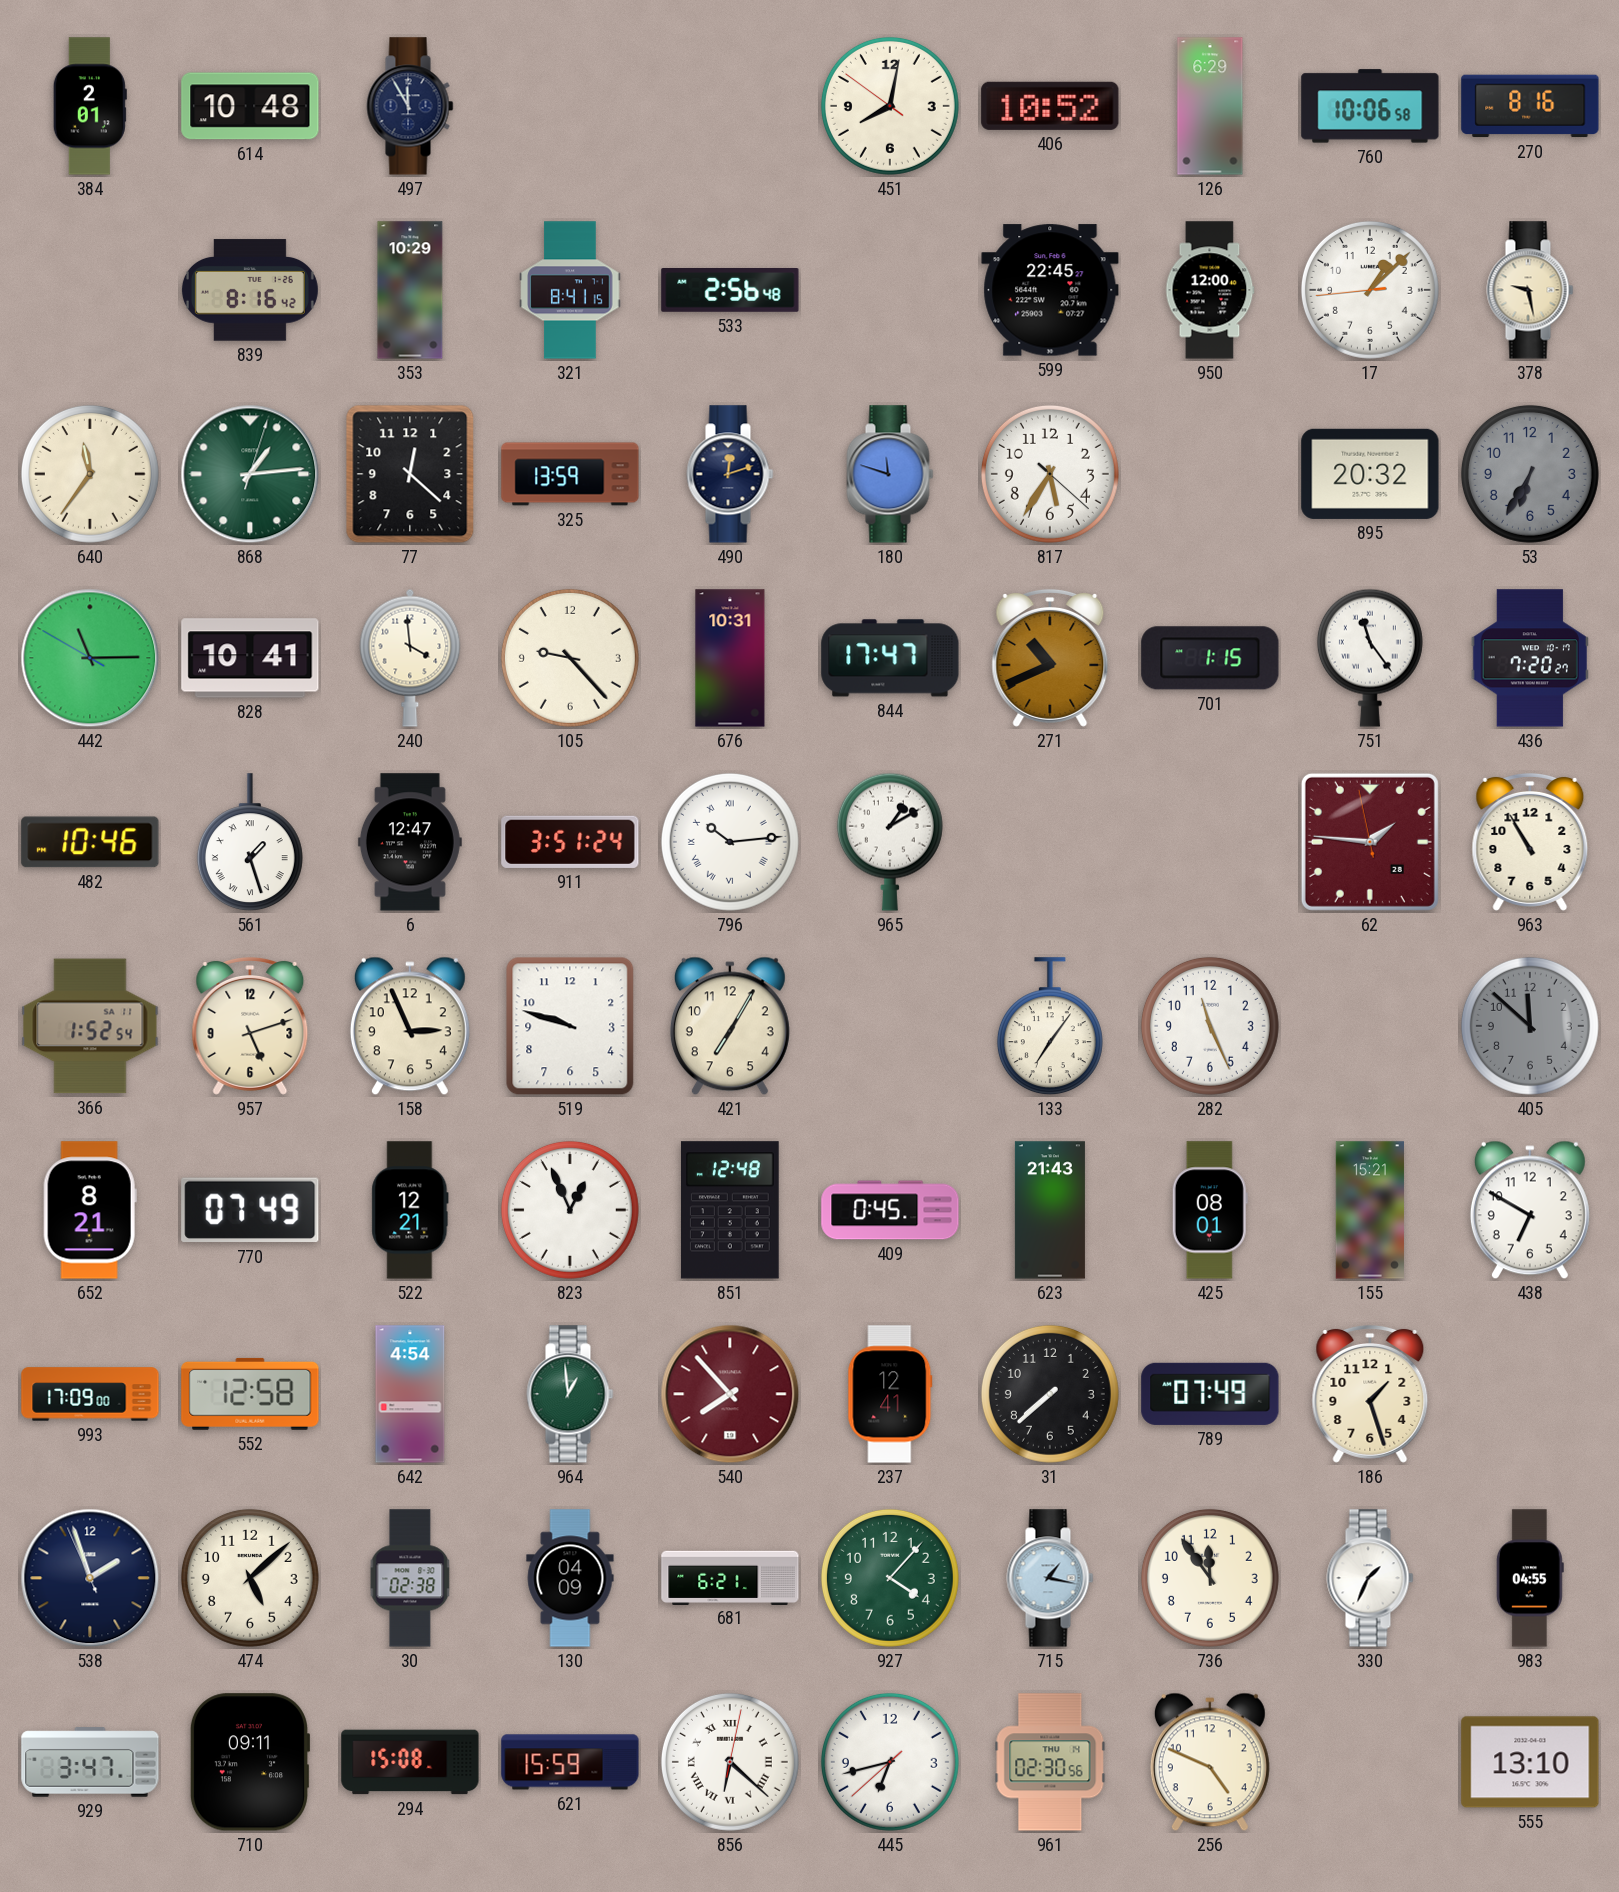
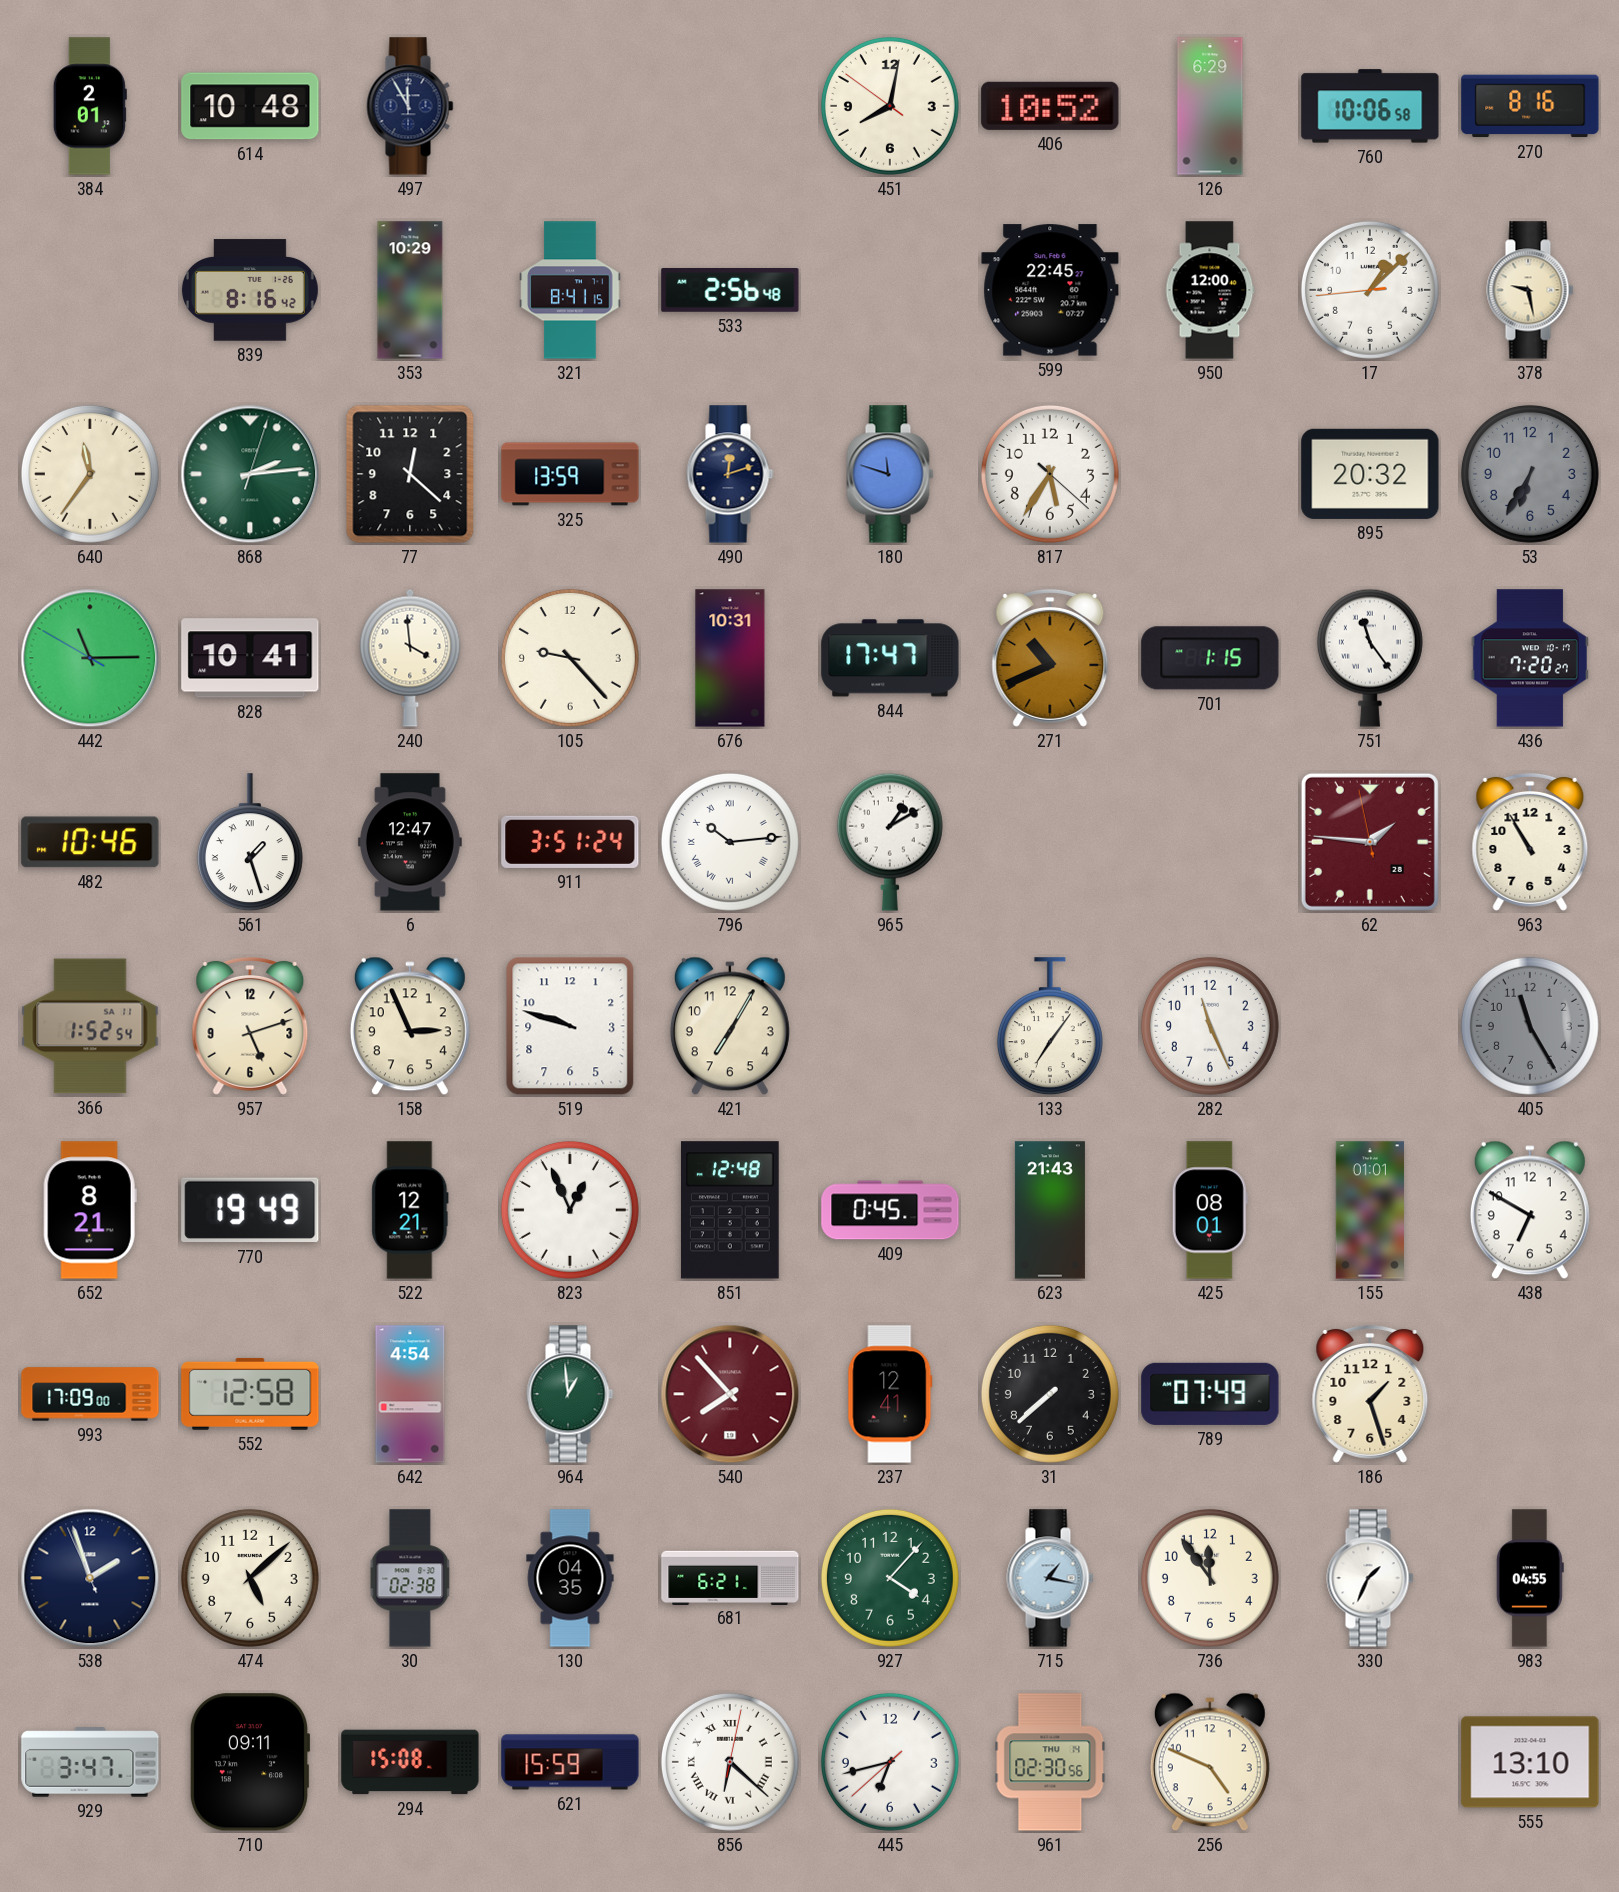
868: 1:14 -> 2:14
405: 11:52 -> 11:25
770: 07:49 -> 19:49
155: 15:21 -> 01:01
130: 04:09 -> 04:35
